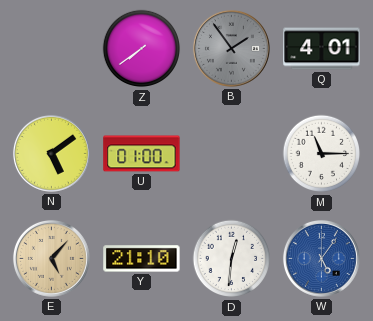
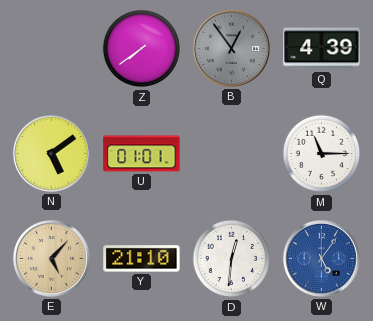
B: 1:54 -> 12:54
Q: 4:01 -> 4:39
U: 01:00 -> 01:01
